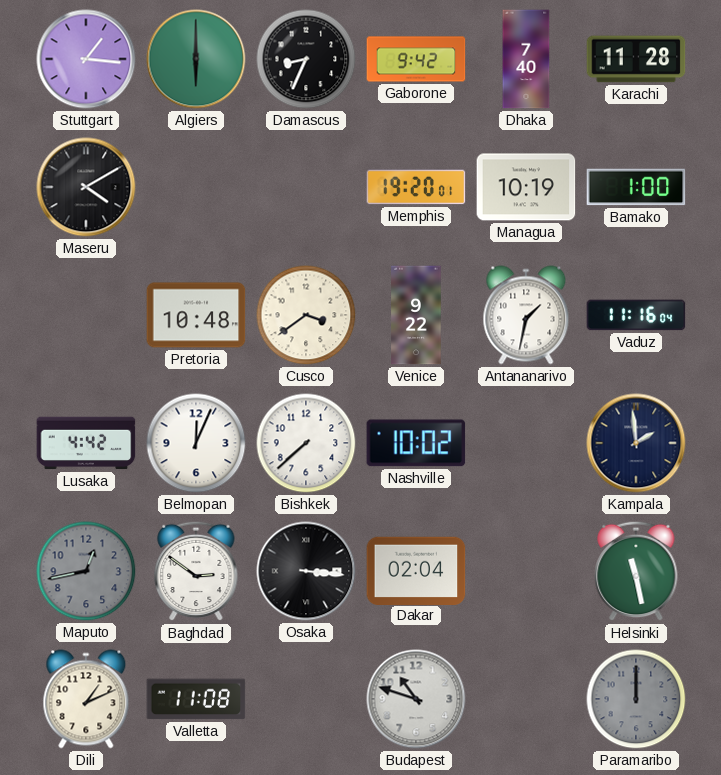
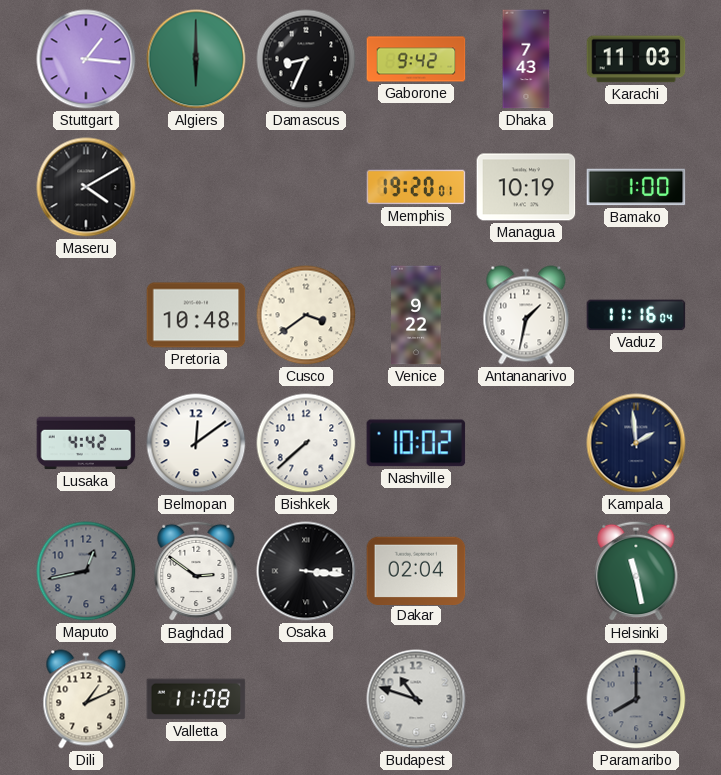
Dhaka: 7:40 -> 7:43
Karachi: 11:28 -> 11:03
Belmopan: 12:04 -> 12:09
Paramaribo: 12:00 -> 8:00
